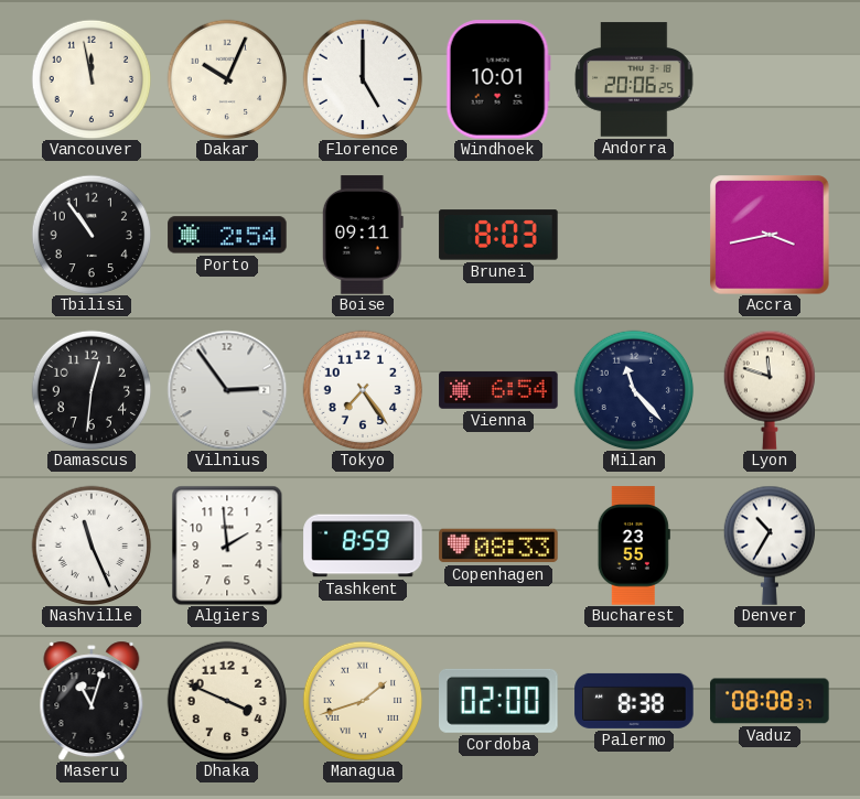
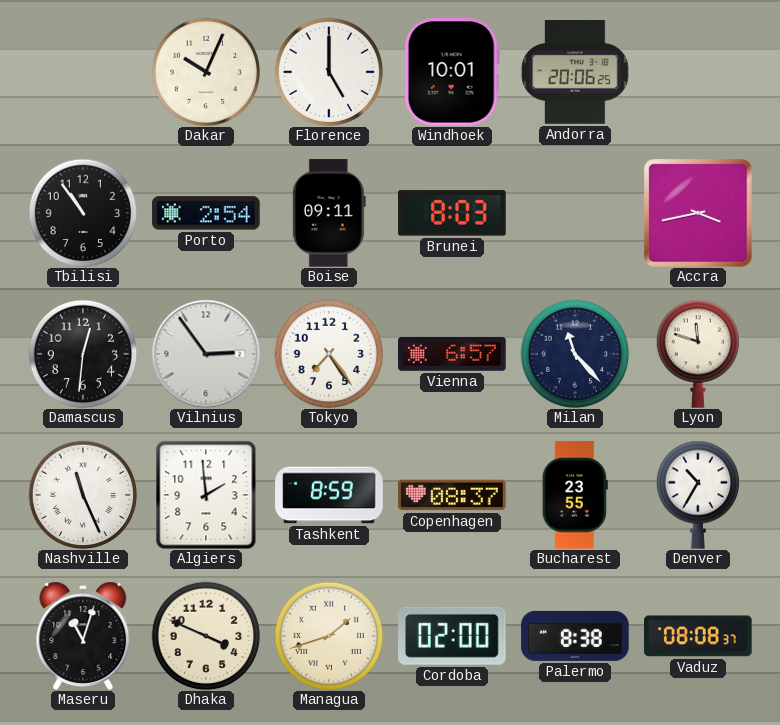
Vancouver: 11:58 -> none
Vienna: 6:54 -> 6:57
Copenhagen: 08:33 -> 08:37
